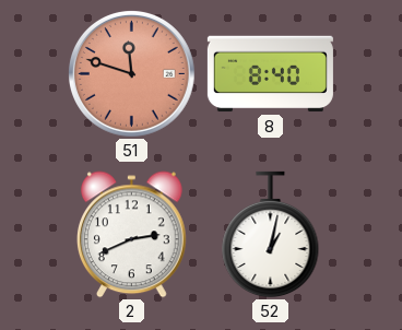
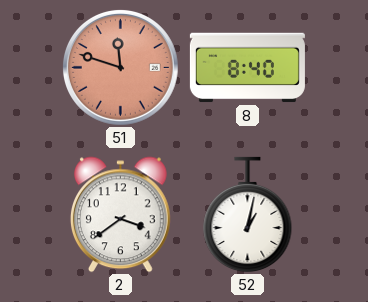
2: 2:41 -> 3:39
